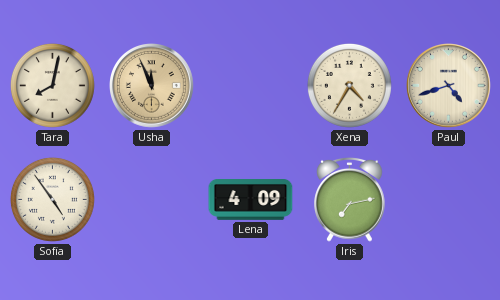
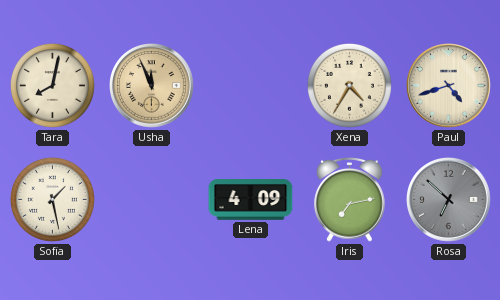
Sofia: 4:54 -> 1:28
Rosa: none -> 6:52
